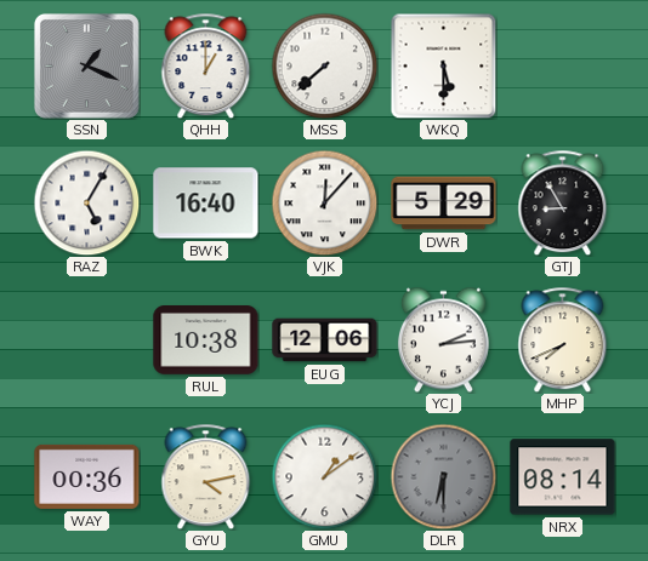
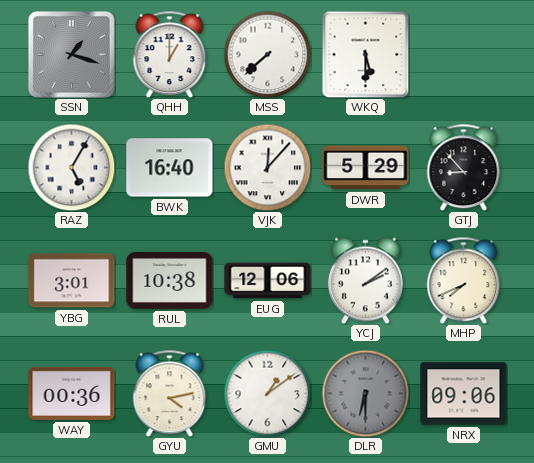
SSN: 1:19 -> 1:18
GTJ: 8:55 -> 8:53
YBG: none -> 3:01
YCJ: 2:14 -> 2:09
NRX: 08:14 -> 09:06
